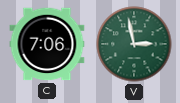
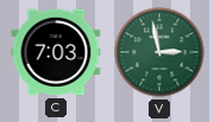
C: 7:06 -> 7:03
